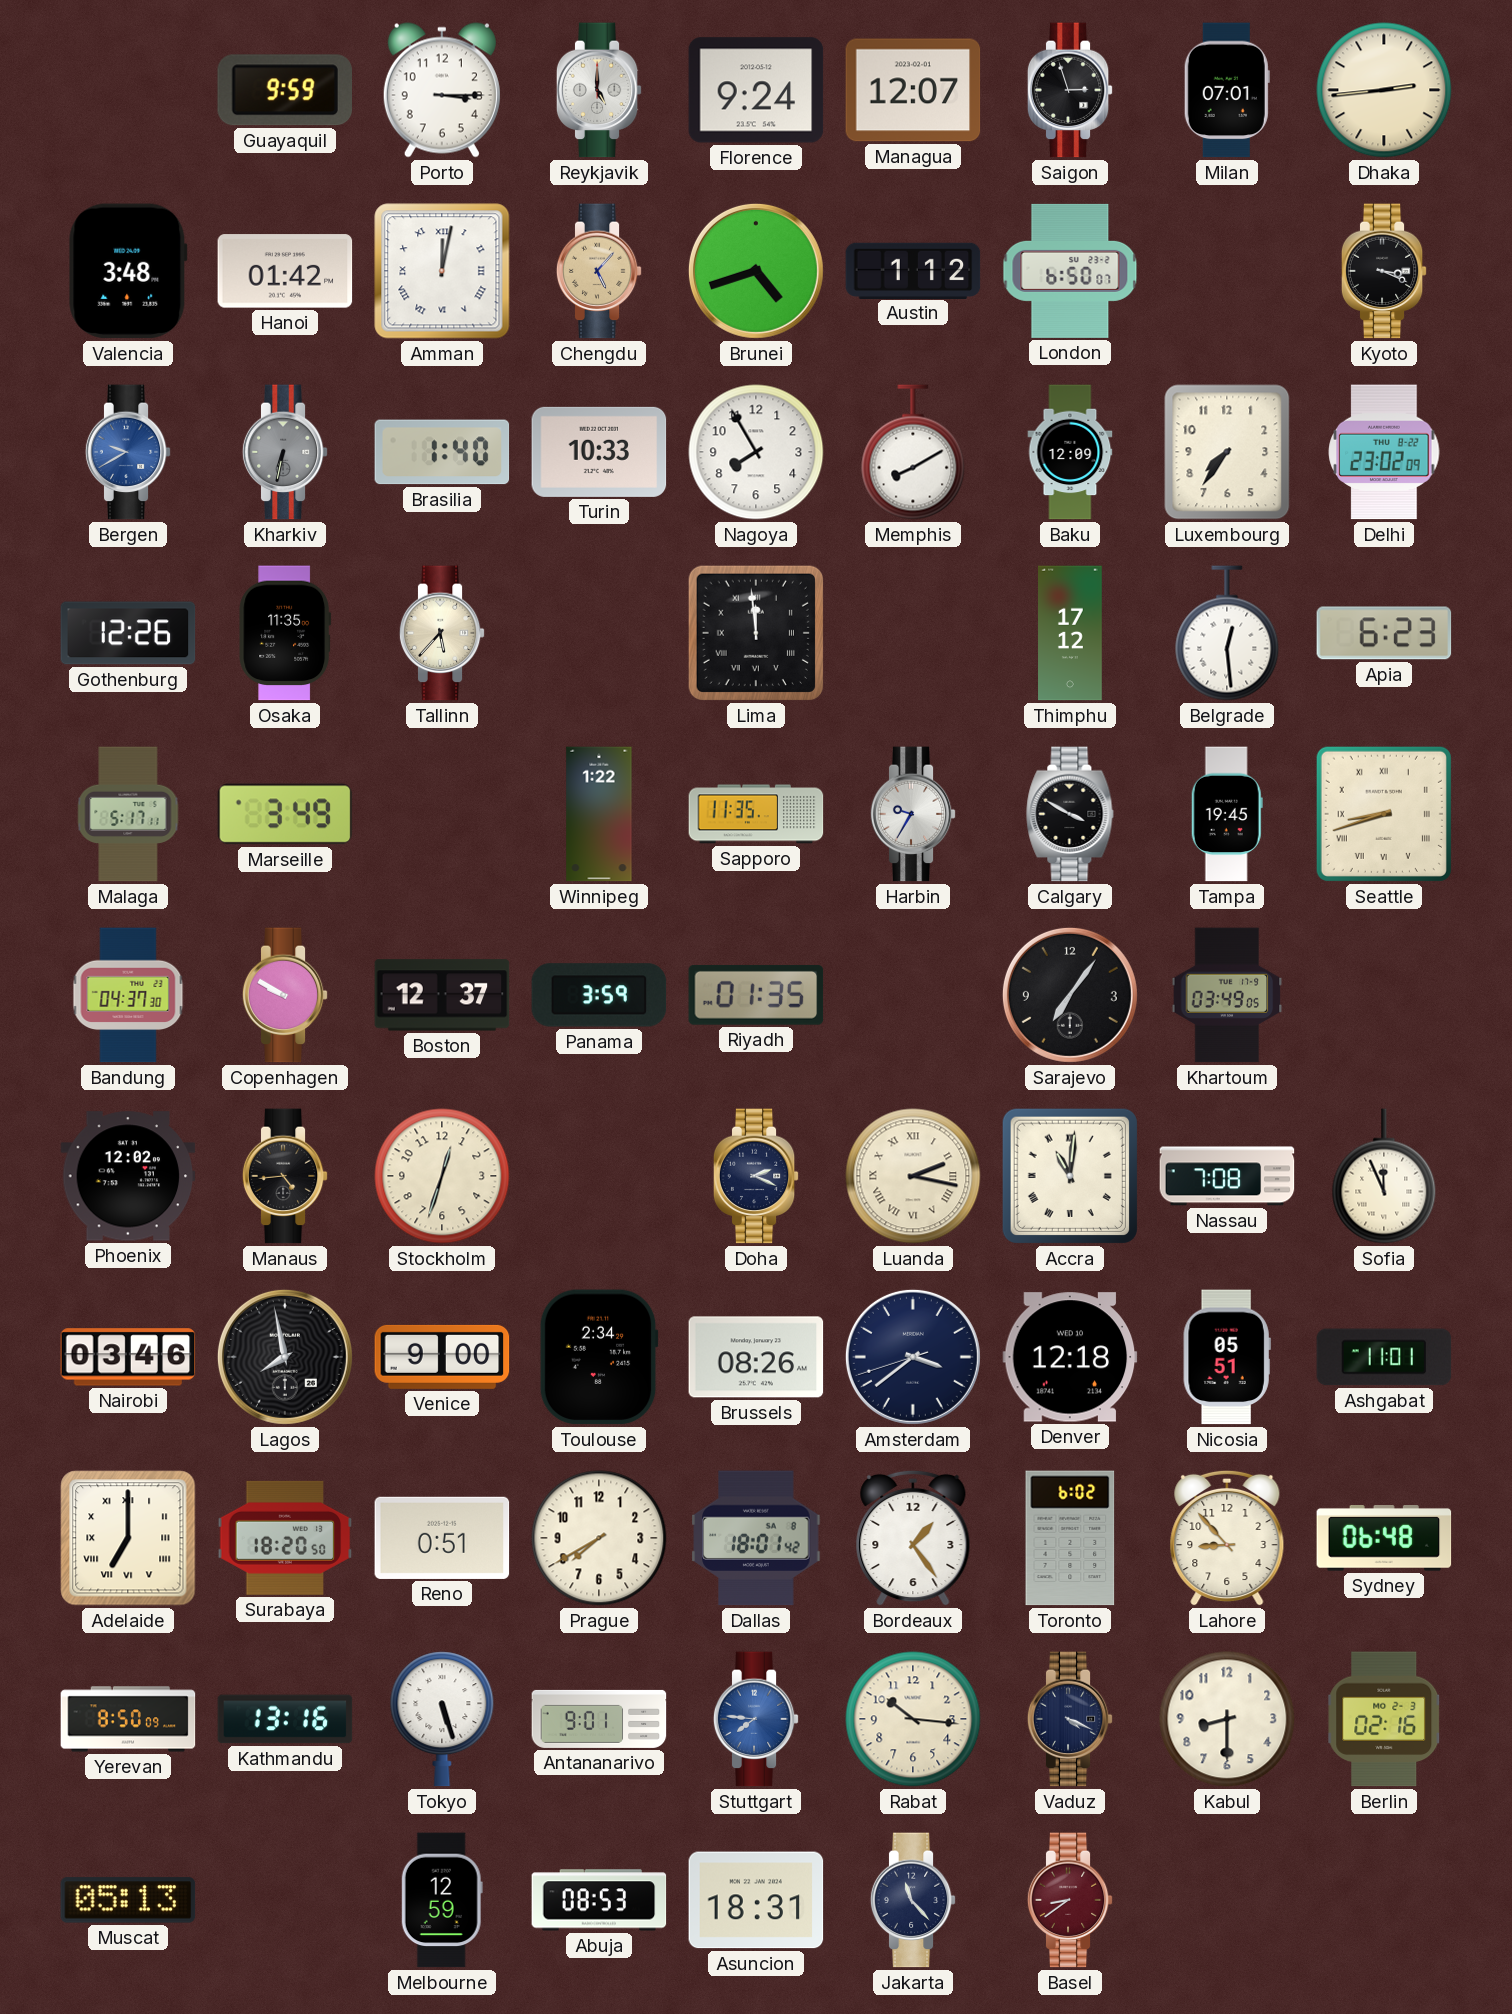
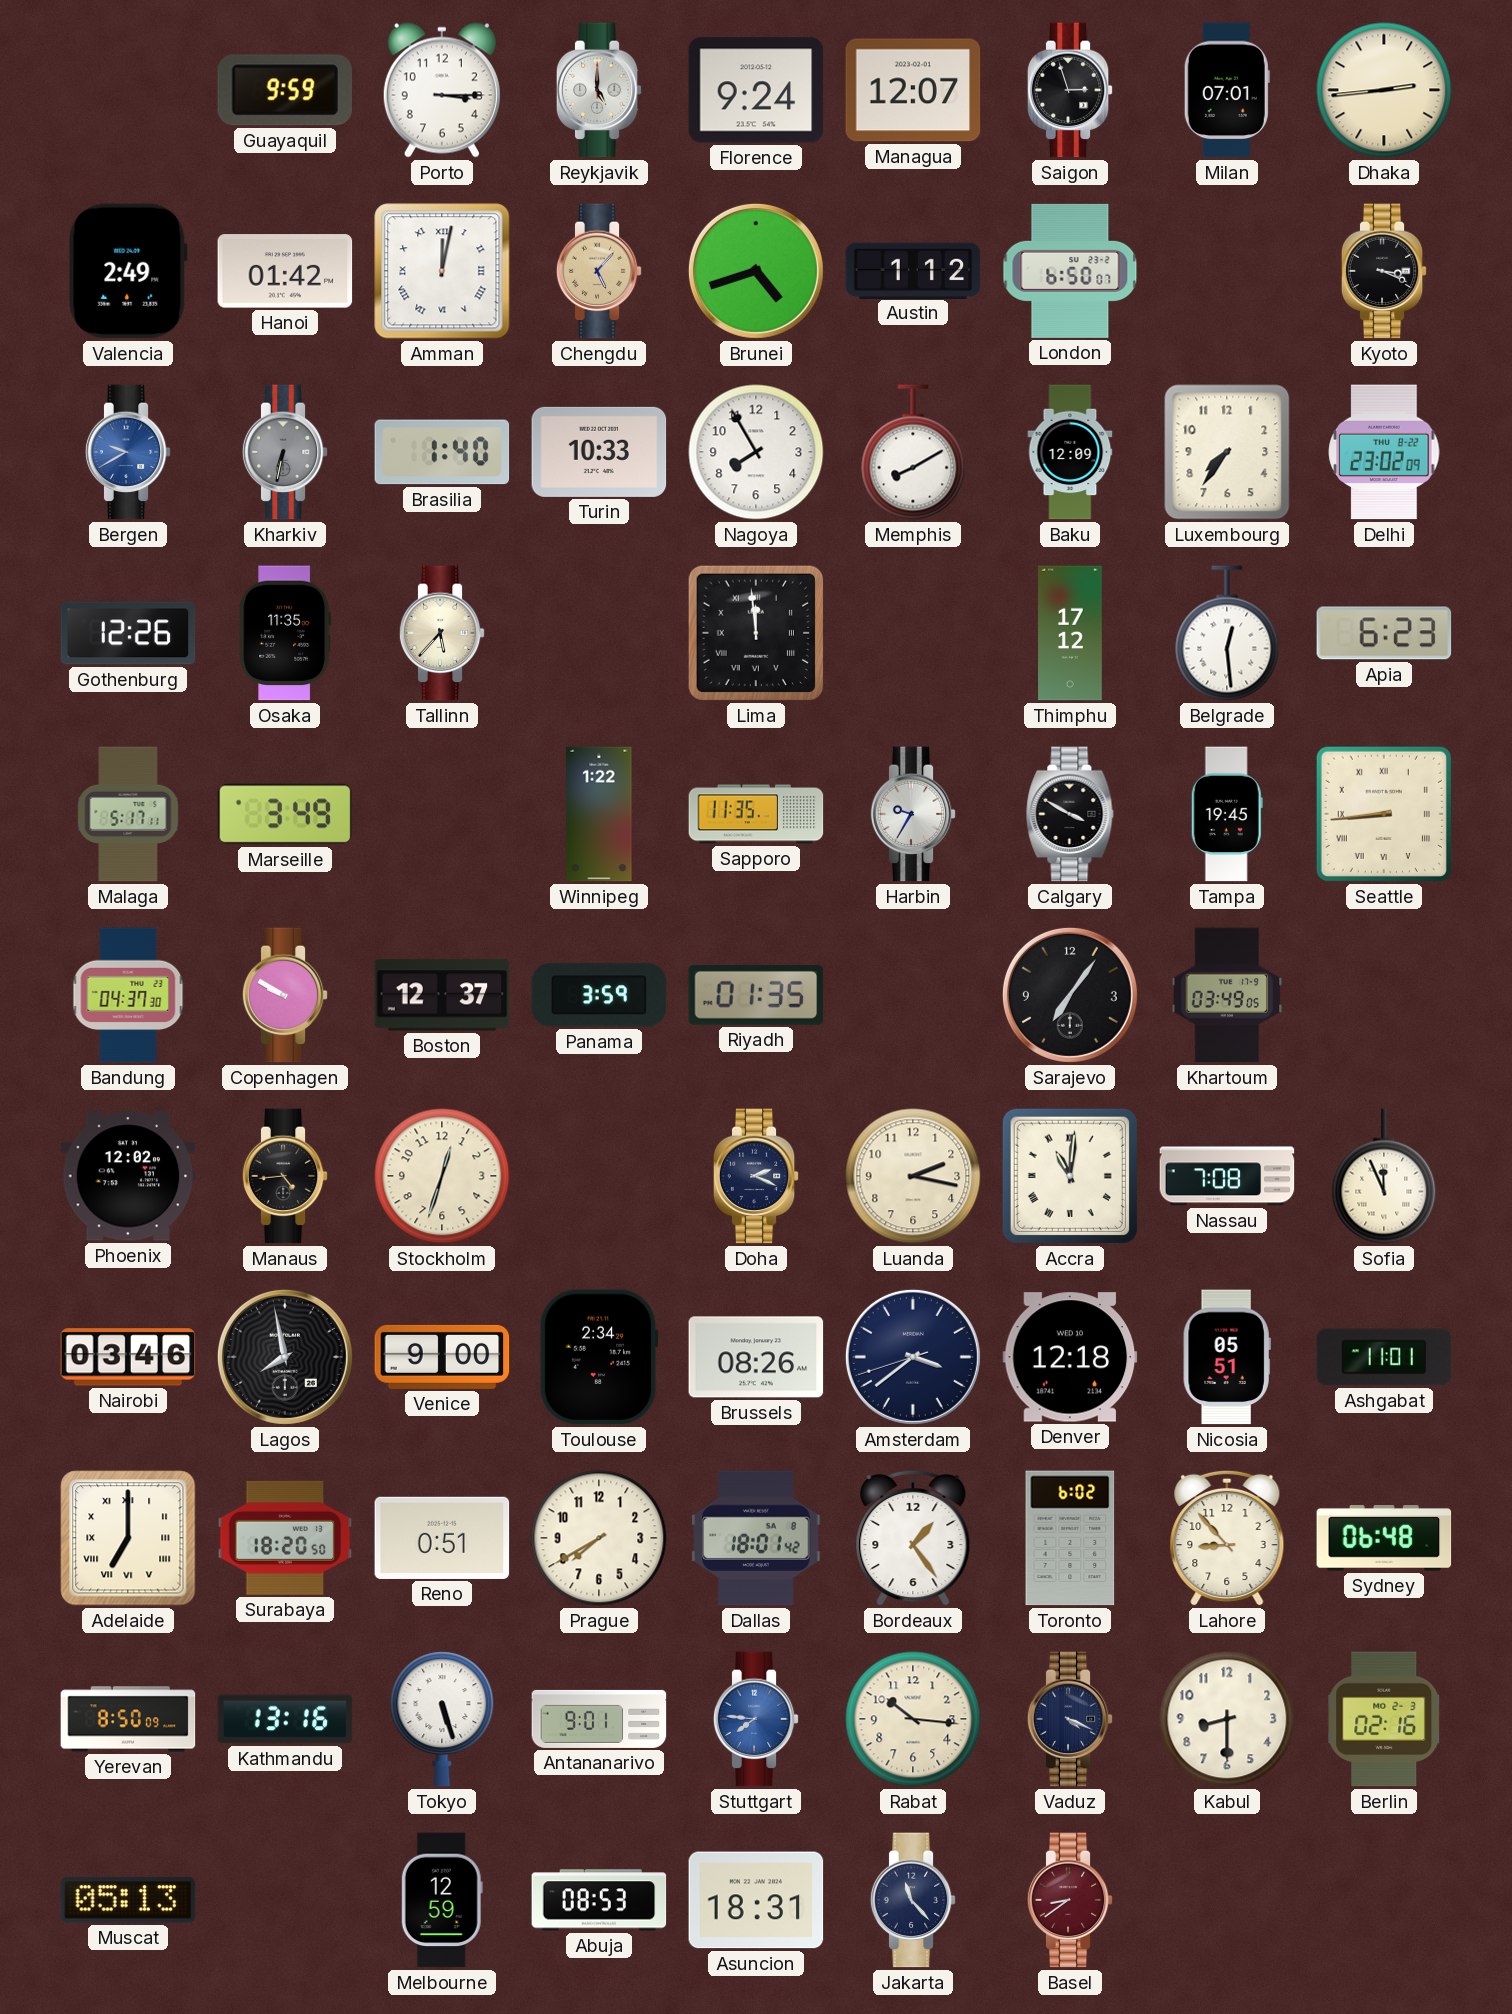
Valencia: 3:48 -> 2:49
Seattle: 8:42 -> 8:44
Luanda numerals: Roman -> Arabic
